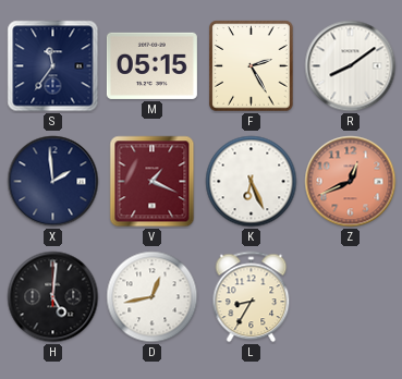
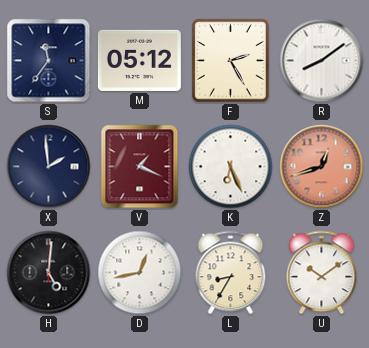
M: 05:15 -> 05:12
Z: 12:41 -> 12:42
U: none -> 10:09
